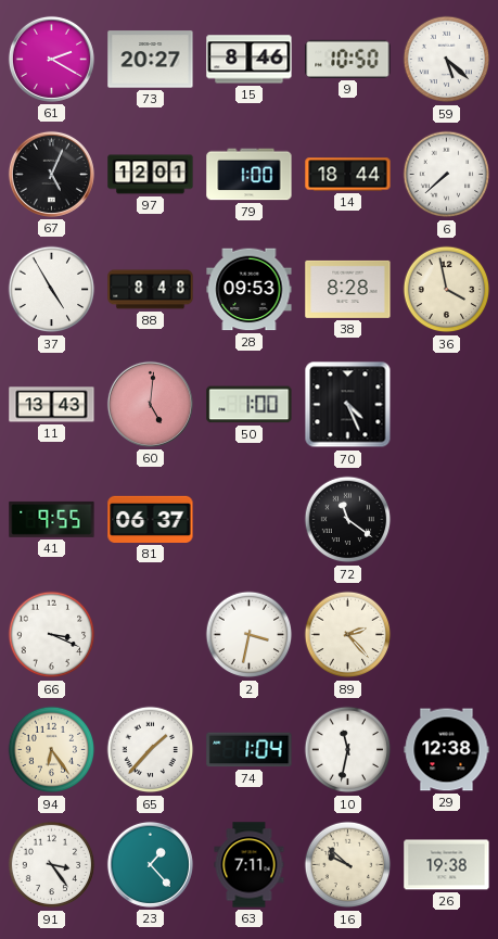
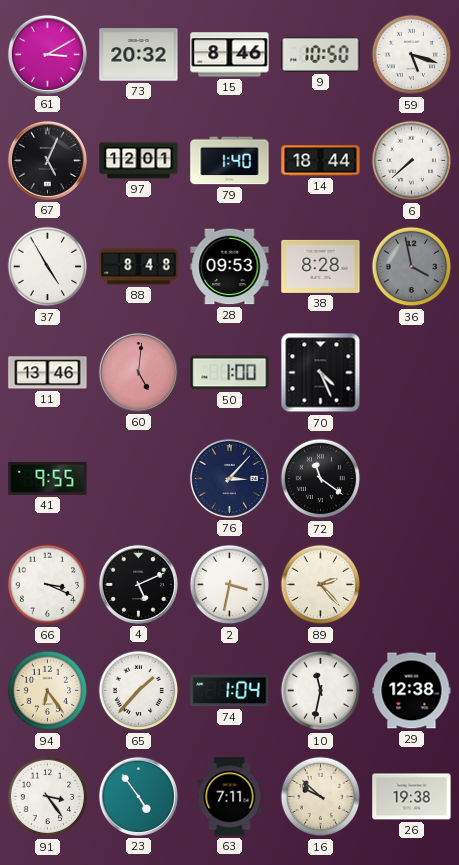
61: 2:20 -> 3:10
73: 20:27 -> 20:32
59: 5:22 -> 5:18
79: 1:00 -> 1:40
36 dial: cream -> grey
11: 13:43 -> 13:46
81: 06:37 -> none
76: none -> 3:07
4: none -> 5:11
23: 1:23 -> 4:54
